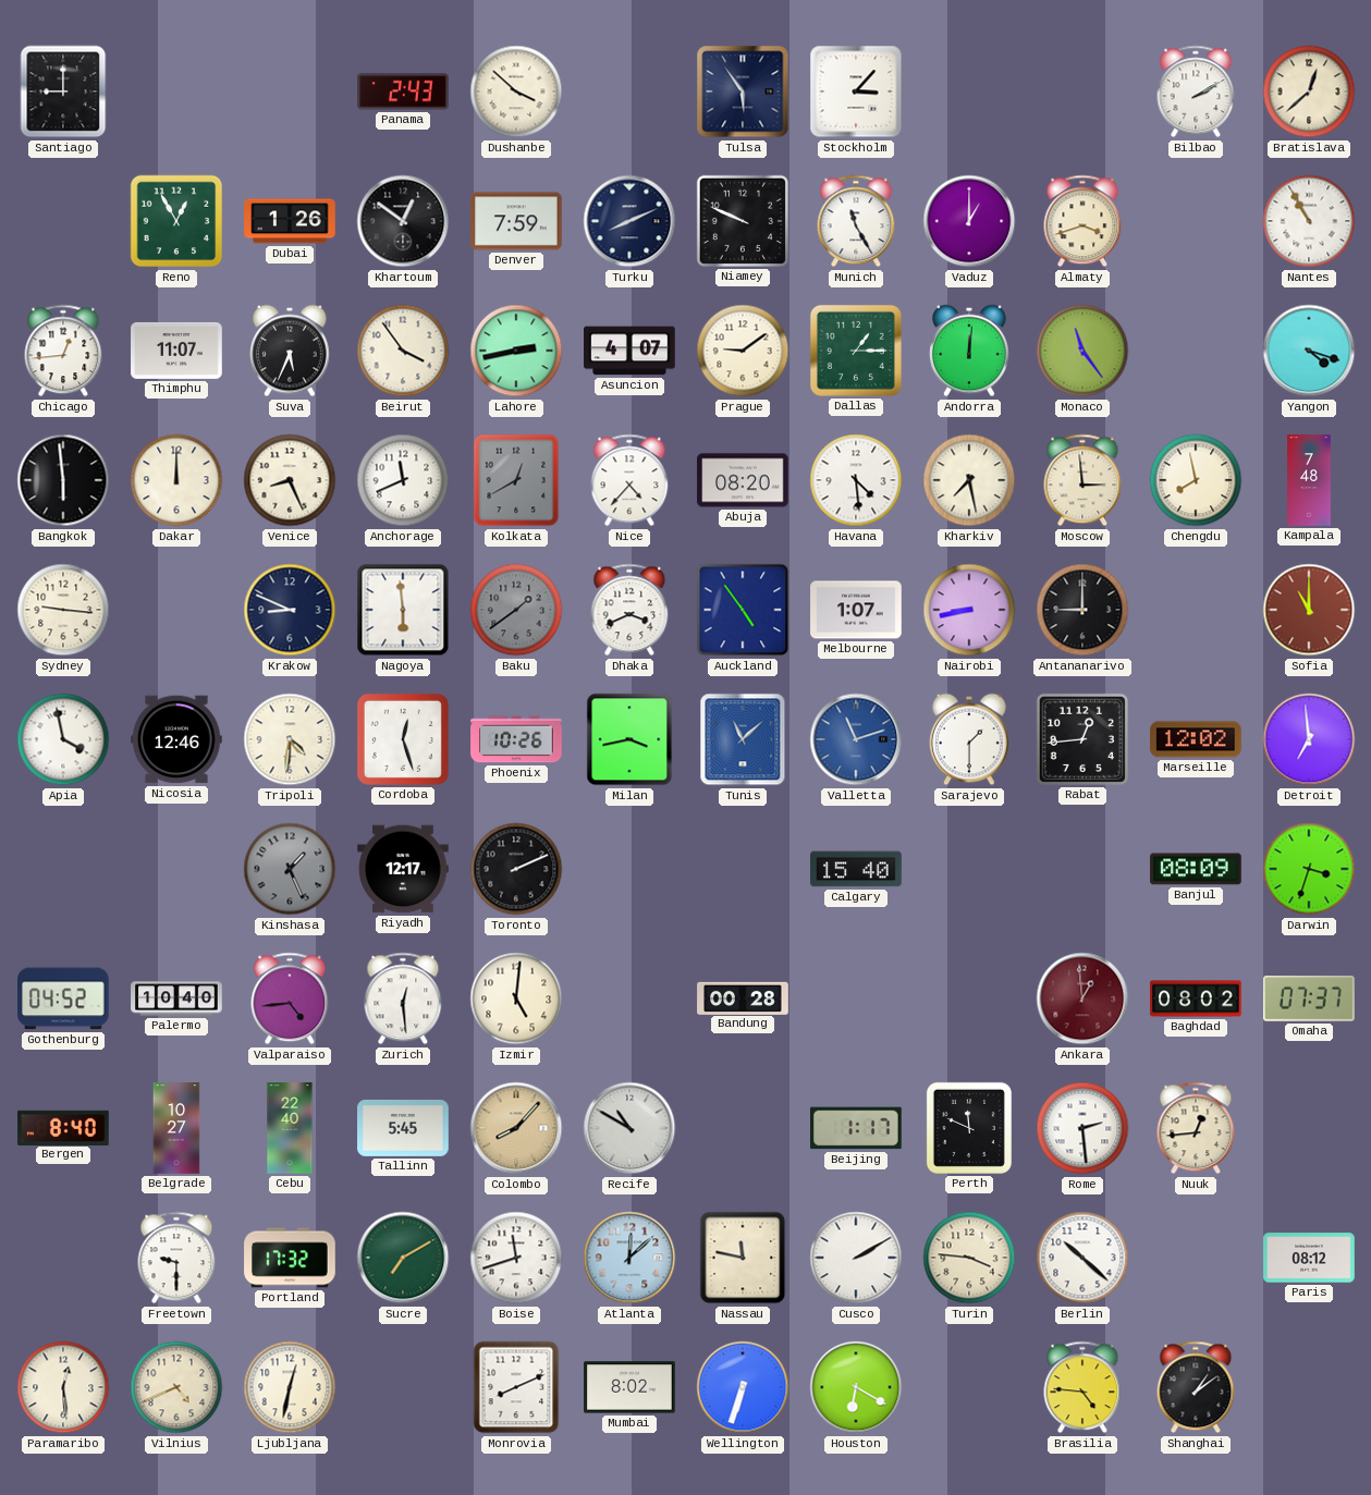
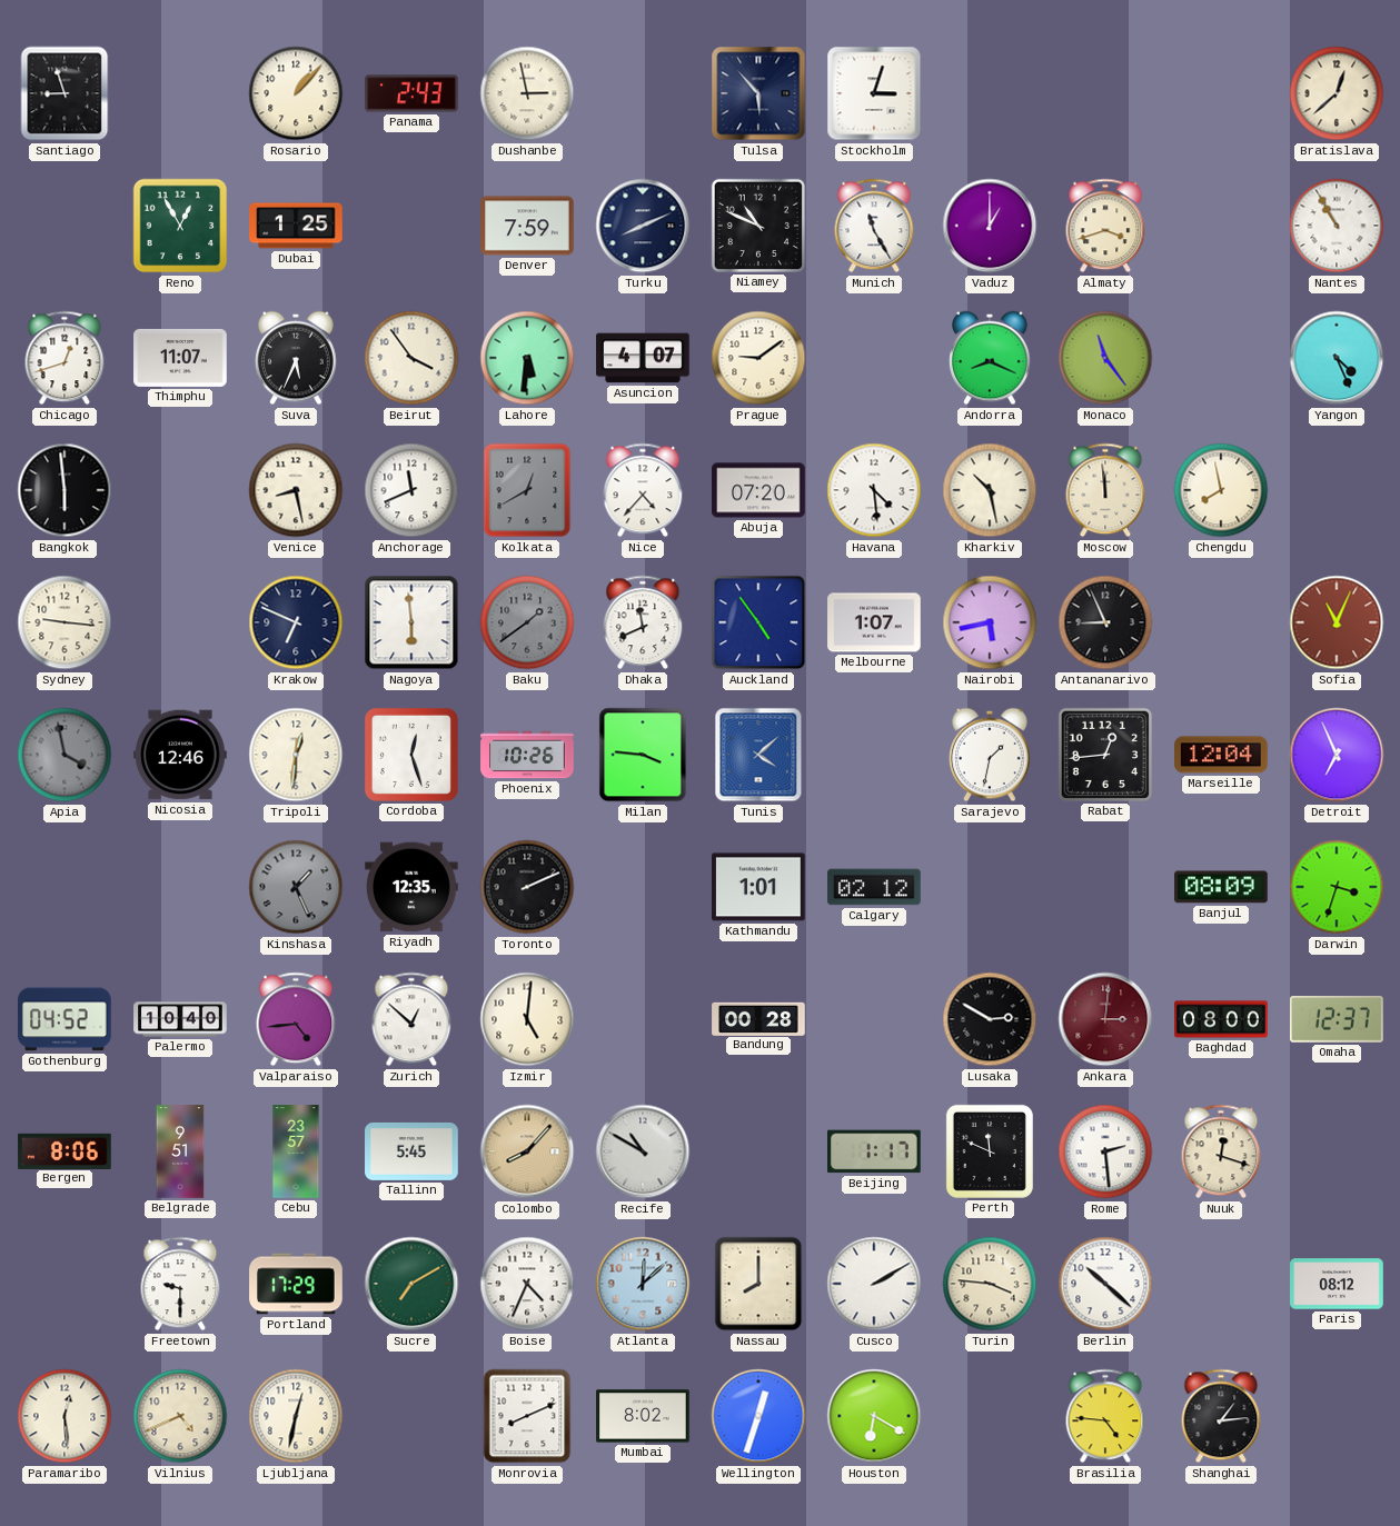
Santiago: 9:00 -> 8:57
Rosario: none -> 1:07
Dushanbe: 3:52 -> 2:58
Tulsa: 5:54 -> 5:53
Stockholm: 3:07 -> 3:03
Bilbao: 2:10 -> none
Dubai: 1:26 -> 1:25
Khartoum: 12:51 -> none
Niamey: 9:49 -> 10:49
Chicago: 12:44 -> 12:42
Lahore: 2:43 -> 5:31
Dallas: 1:15 -> none
Andorra: 12:01 -> 8:19
Yangon: 4:18 -> 4:26
Dakar: 12:00 -> none
Venice: 8:26 -> 8:28
Abuja: 08:20 -> 07:20
Kharkiv: 7:28 -> 10:28
Moscow: 2:59 -> 11:59
Kampala: 7:48 -> none
Krakow: 8:49 -> 6:49
Dhaka: 3:41 -> 11:41
Nairobi: 8:43 -> 5:43
Antananarivo: 9:00 -> 8:56
Sofia: 11:00 -> 11:04
Apia dial: white -> grey
Tripoli: 4:31 -> 12:31
Milan: 3:43 -> 3:46
Tunis: 11:08 -> 4:08
Valletta: 11:12 -> none
Sarajevo: 1:30 -> 1:32
Marseille: 12:02 -> 12:04
Detroit: 6:59 -> 6:56
Riyadh: 12:17 -> 12:35
Kathmandu: none -> 1:01
Calgary: 15:40 -> 02:12
Zurich: 12:29 -> 12:52
Lusaka: none -> 2:50
Ankara: 12:59 -> 3:01
Baghdad: 08:02 -> 08:00
Omaha: 07:37 -> 12:37
Bergen: 8:40 -> 8:06
Belgrade: 10:27 -> 9:51
Cebu: 22:40 -> 23:57
Nuuk: 12:44 -> 12:18
Portland: 17:32 -> 17:29
Boise: 11:42 -> 4:34
Nassau: 11:47 -> 8:00
Wellington: 6:33 -> 12:33
Shanghai: 1:09 -> 1:14
